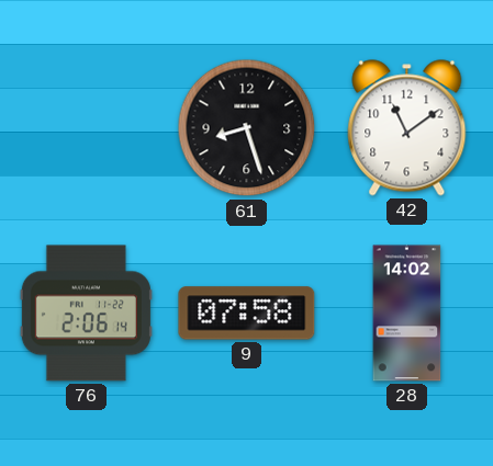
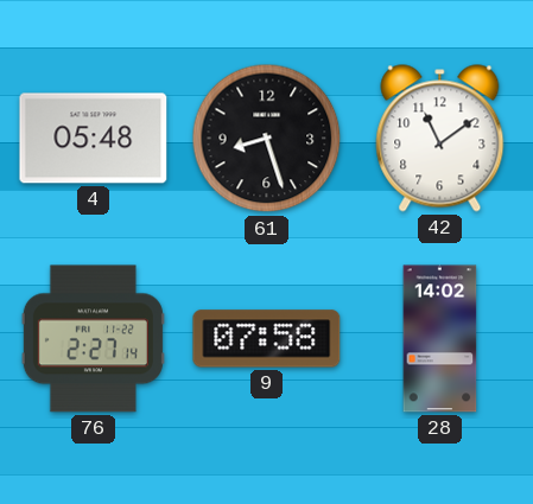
4: none -> 05:48
76: 2:06 -> 2:27
